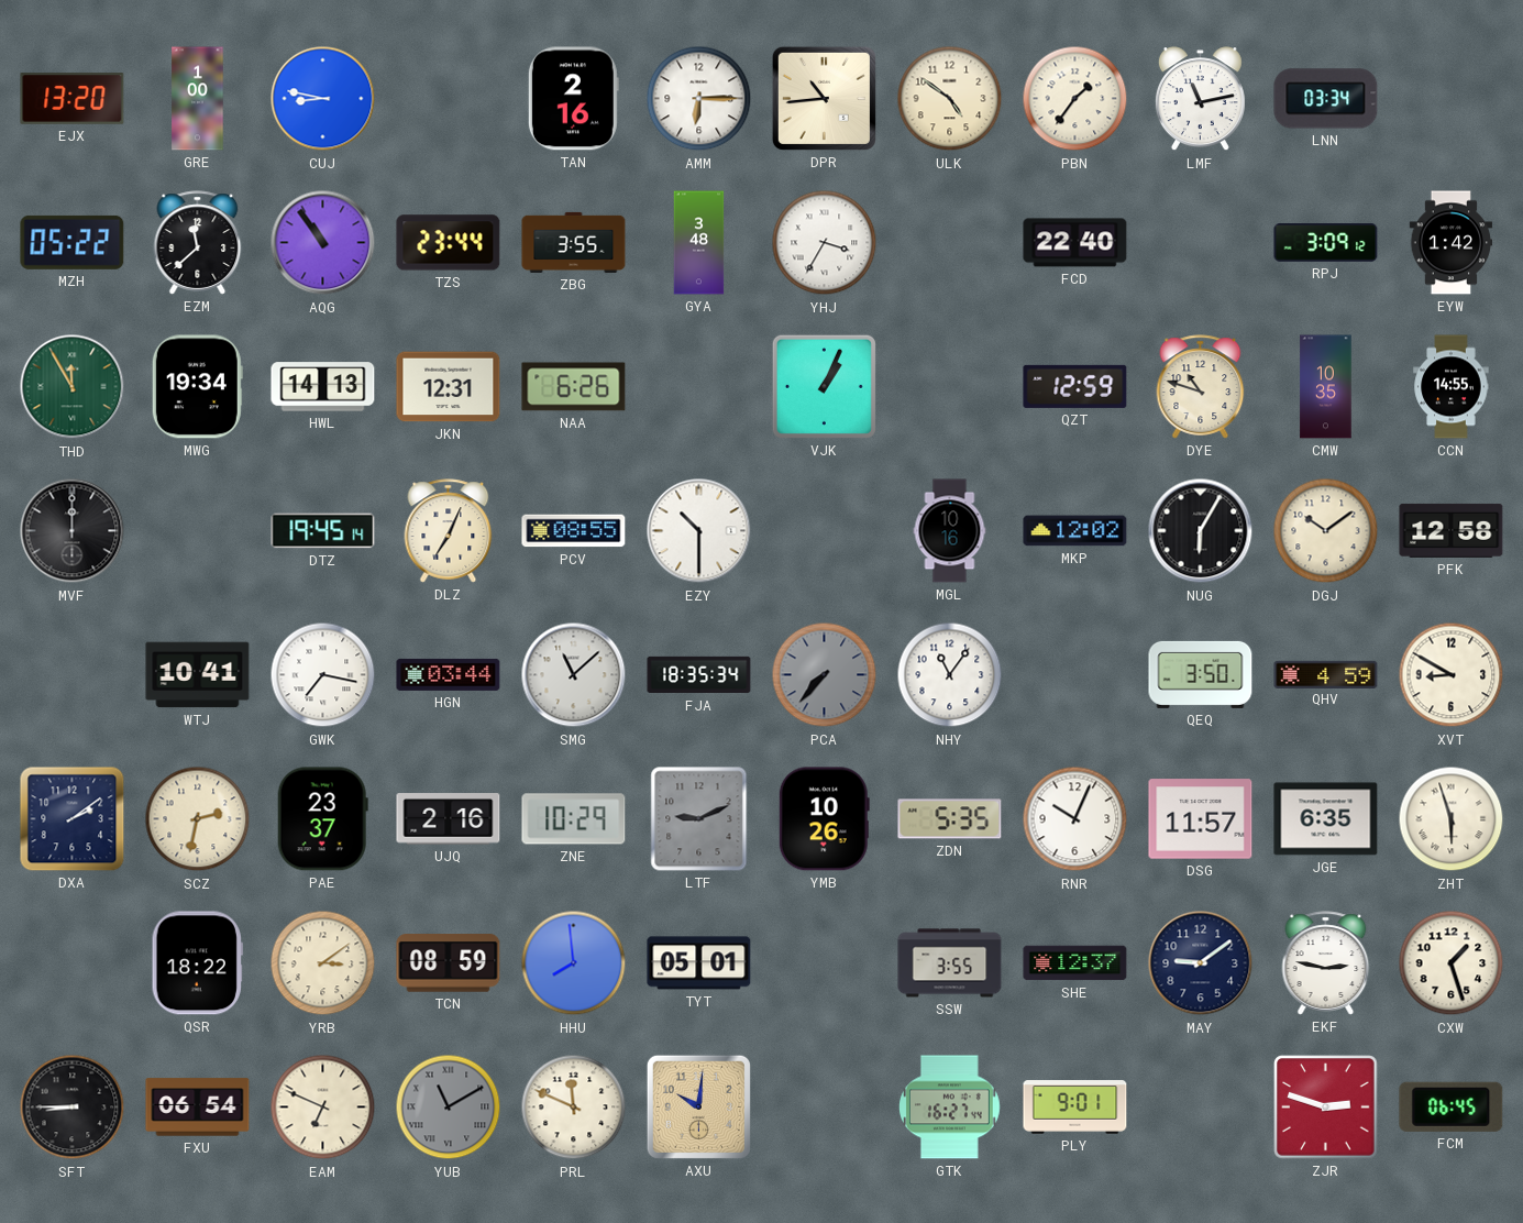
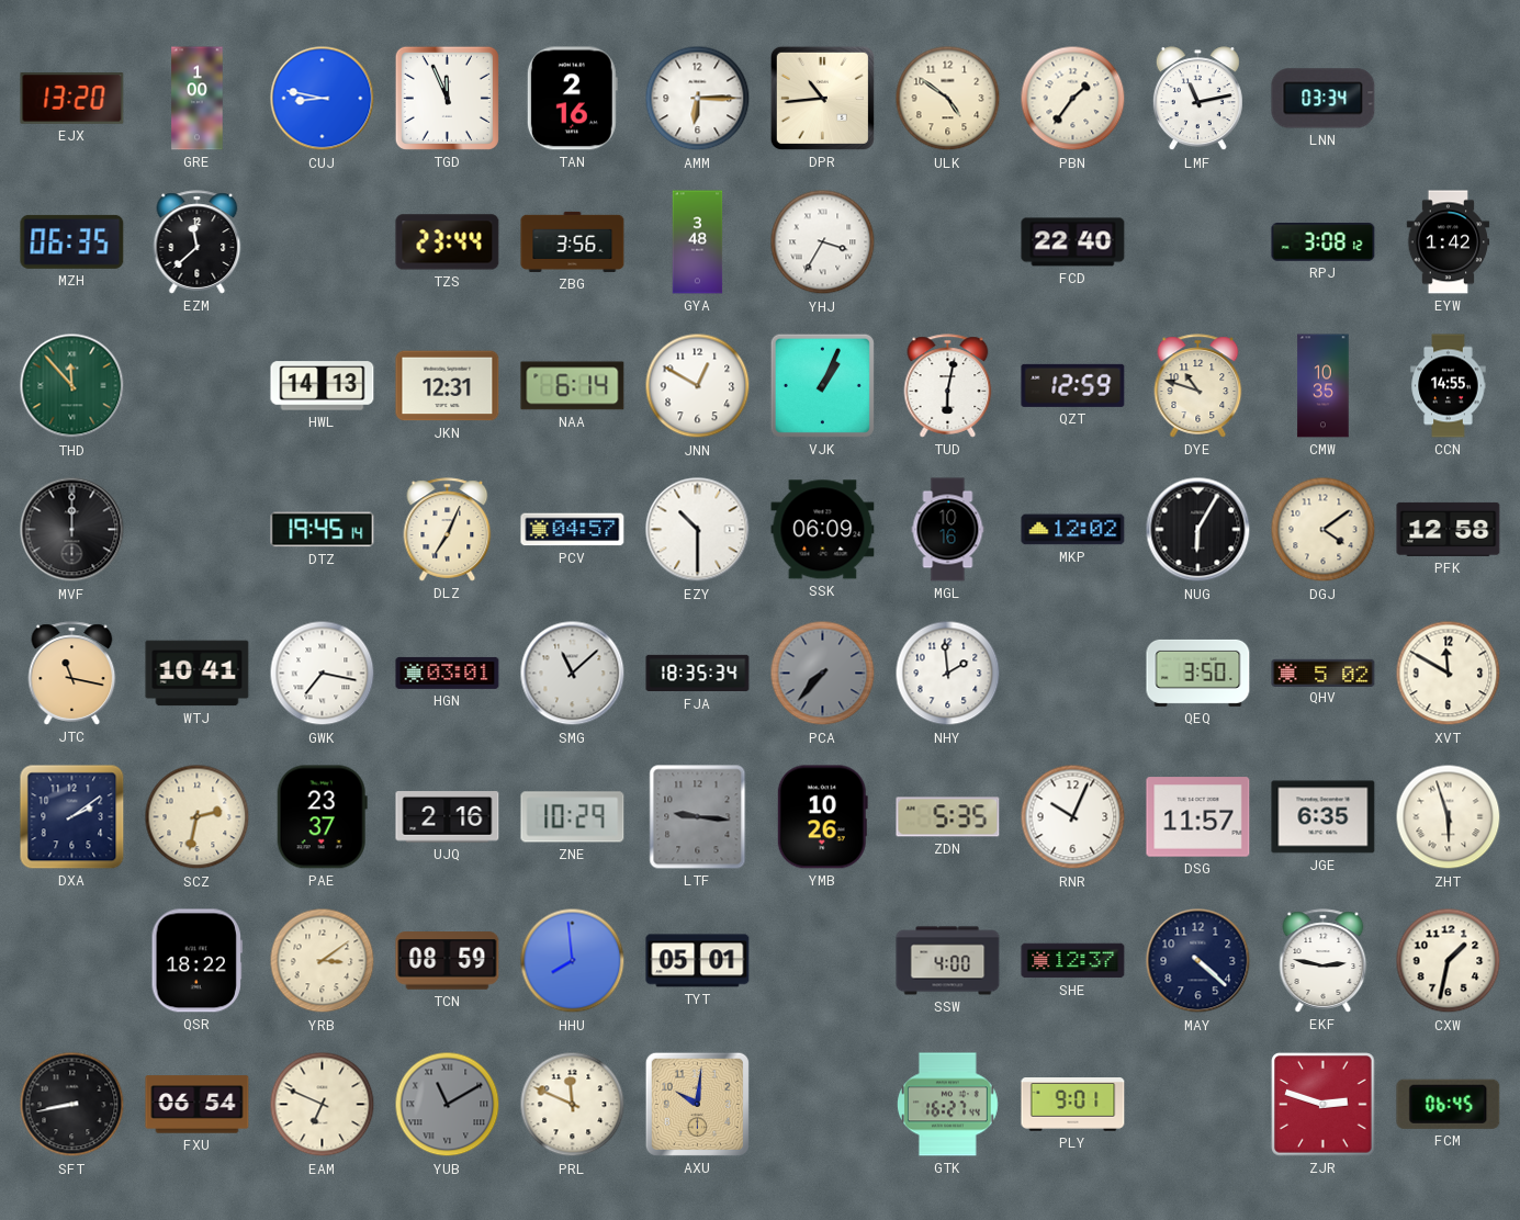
TGD: none -> 11:56
MZH: 05:22 -> 06:35
AQG: 10:54 -> none
ZBG: 3:55 -> 3:56
RPJ: 3:09 -> 3:08
THD: 11:55 -> 11:53
MWG: 19:34 -> none
NAA: 6:26 -> 6:14
JNN: none -> 12:50
TUD: none -> 6:02
PCV: 08:55 -> 04:57
SSK: none -> 06:09
DGJ: 10:09 -> 4:09
JTC: none -> 11:17
HGN: 03:44 -> 03:01
NHY: 11:06 -> 1:59
QHV: 4:59 -> 5:02
XVT: 8:50 -> 11:50
LTF: 9:11 -> 9:16
SSW: 3:55 -> 4:00
MAY: 9:09 -> 4:22
CXW: 1:27 -> 1:32
SFT: 8:45 -> 8:43
